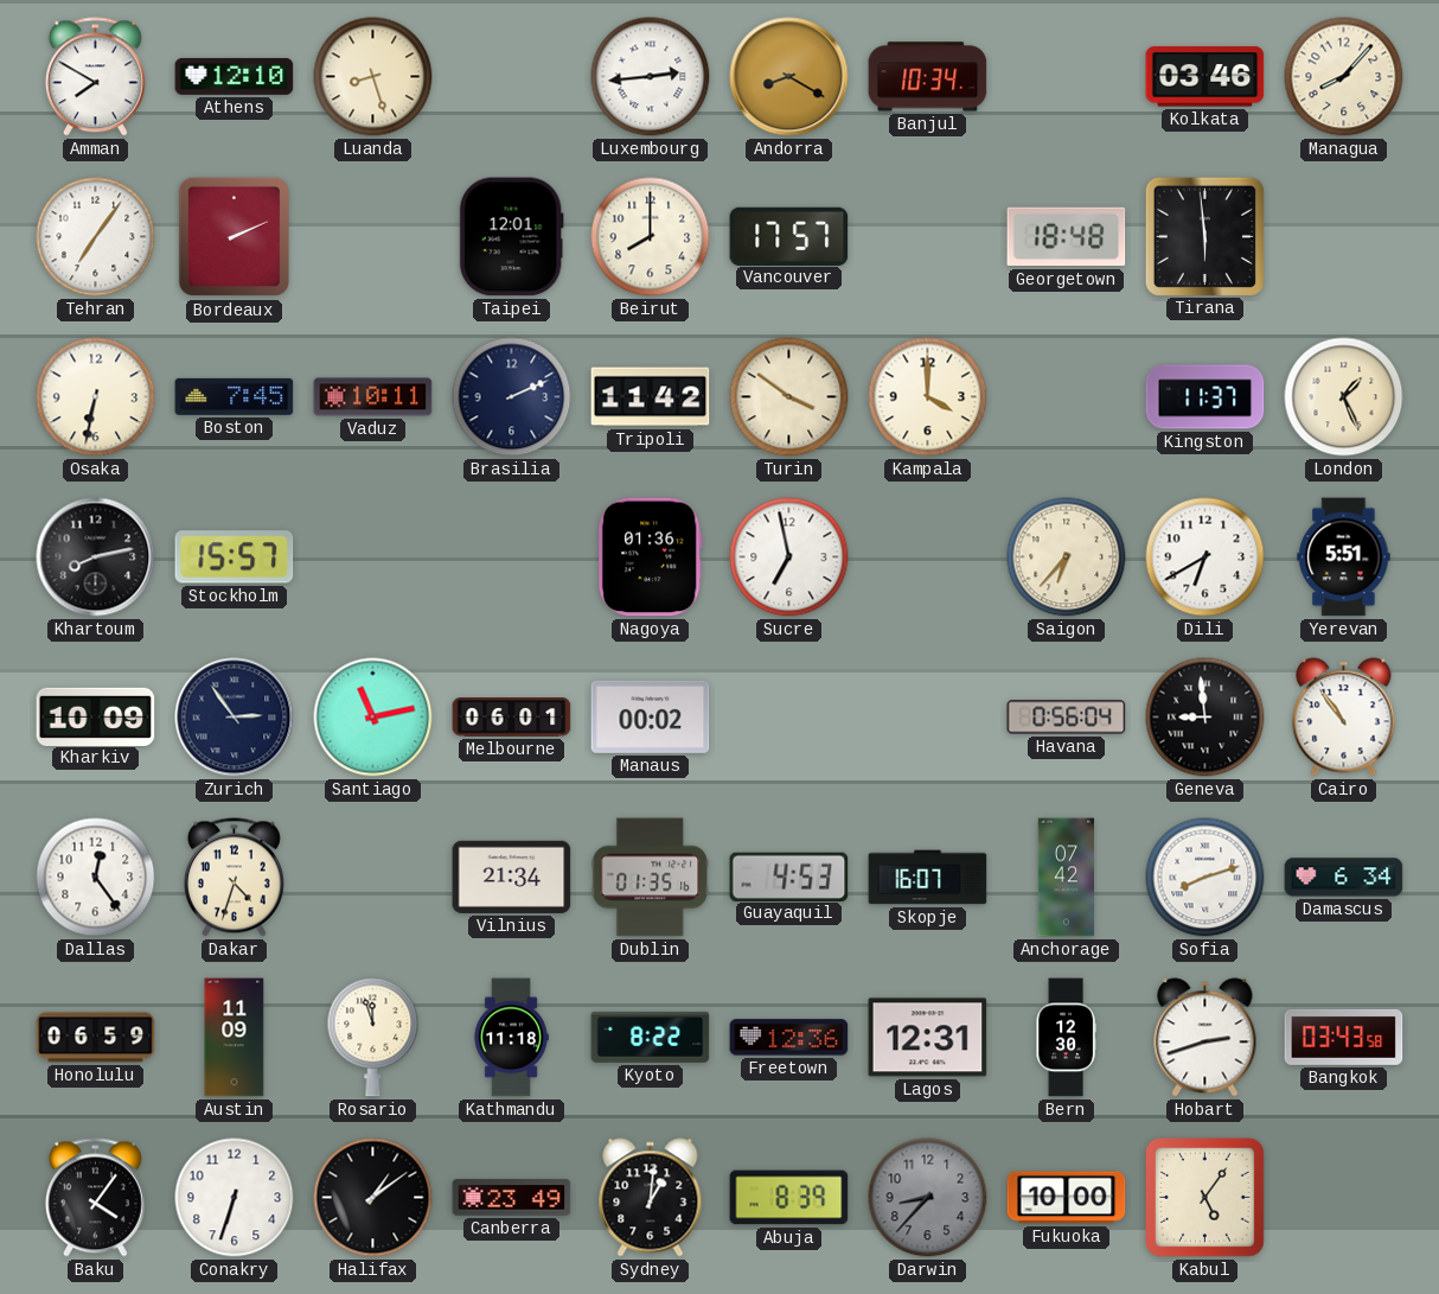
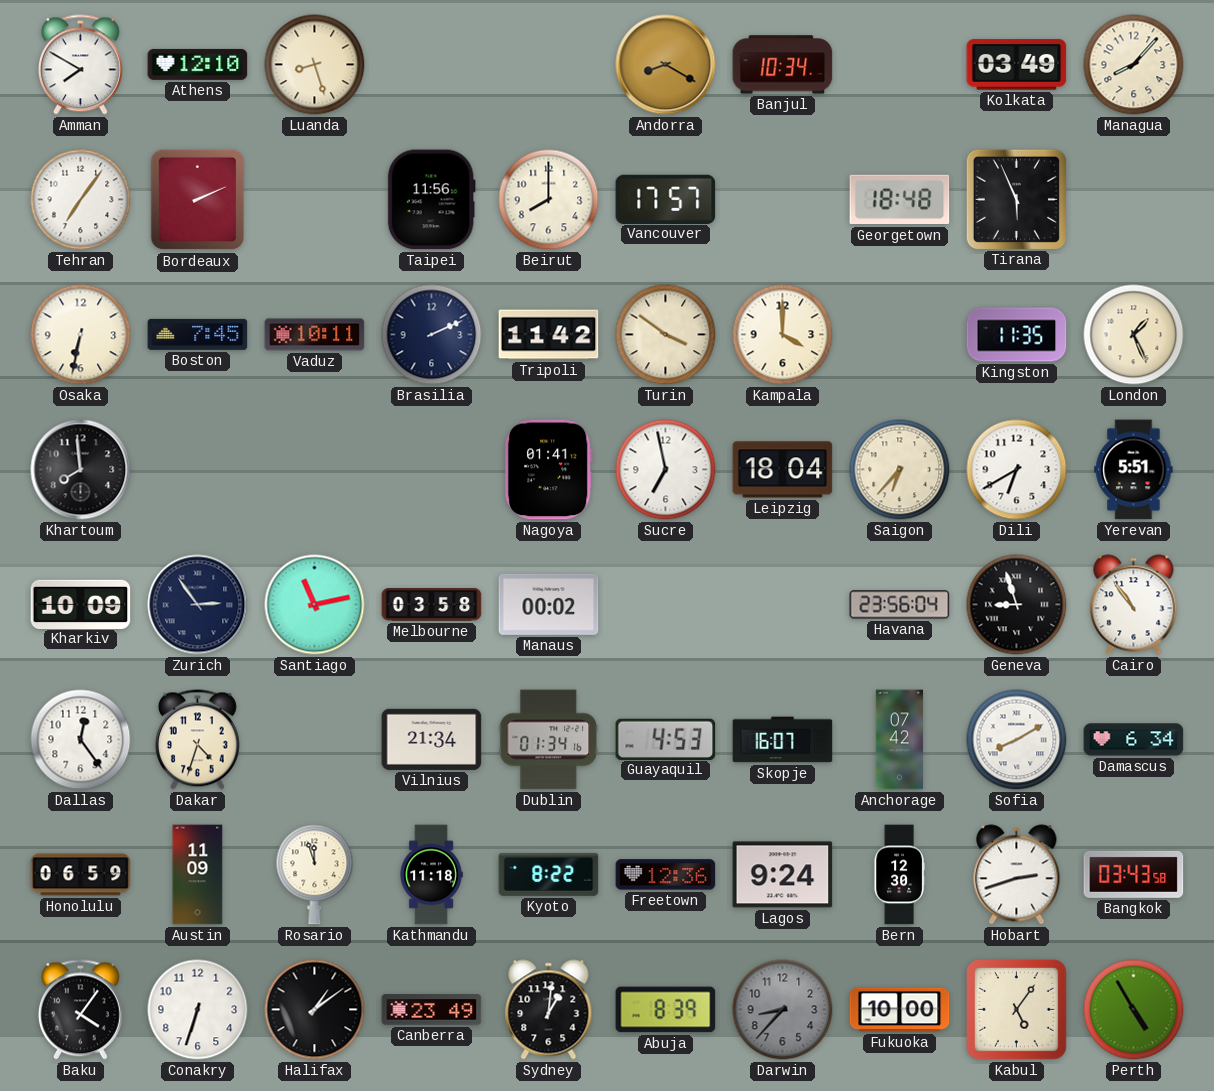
Luxembourg: 2:44 -> none
Kolkata: 03:46 -> 03:49
Taipei: 12:01 -> 11:56
Tirana: 5:59 -> 5:56
Kingston: 11:37 -> 11:35
Khartoum: 8:13 -> 7:59
Stockholm: 15:57 -> none
Nagoya: 01:36 -> 01:41
Leipzig: none -> 18:04
Melbourne: 06:01 -> 03:58
Havana: 0:56 -> 23:56
Geneva: 8:59 -> 8:57
Dublin: 01:35 -> 01:34
Sofia: 8:12 -> 8:10
Lagos: 12:31 -> 9:24
Perth: none -> 4:55
